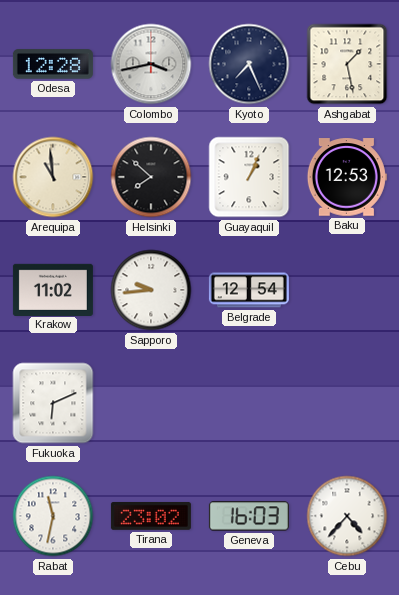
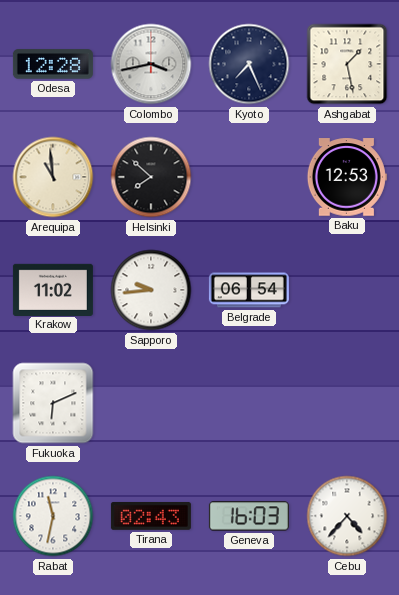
Guayaquil: 1:04 -> none
Belgrade: 12:54 -> 06:54
Tirana: 23:02 -> 02:43
